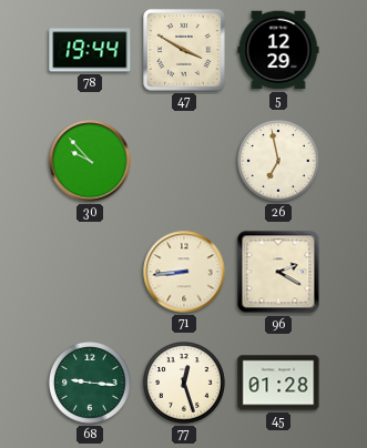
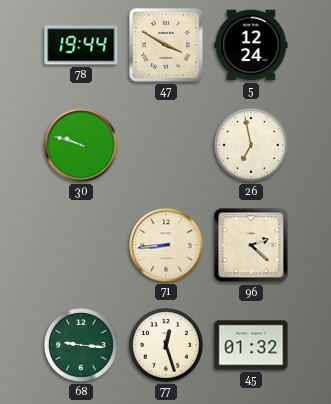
5: 12:29 -> 12:24
30: 9:53 -> 9:48
96: 2:20 -> 2:22
45: 01:28 -> 01:32
